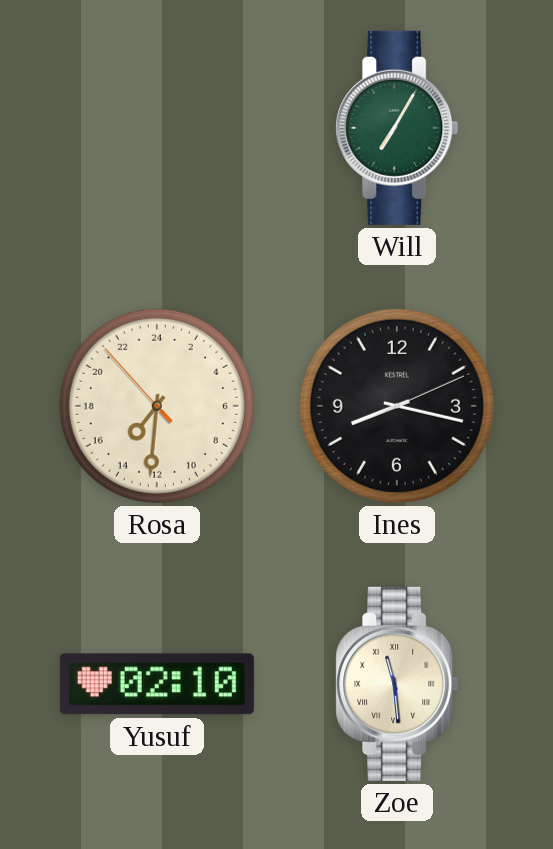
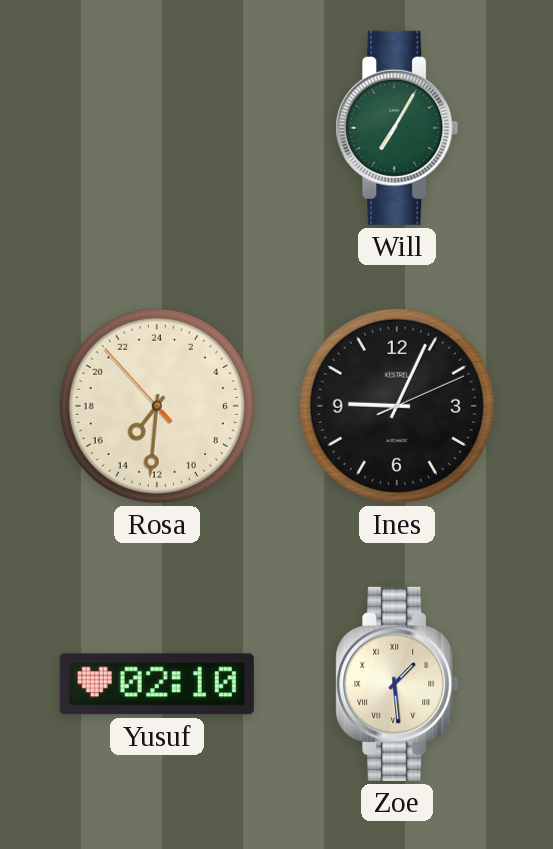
Ines: 8:17 -> 9:04
Zoe: 11:29 -> 1:29
